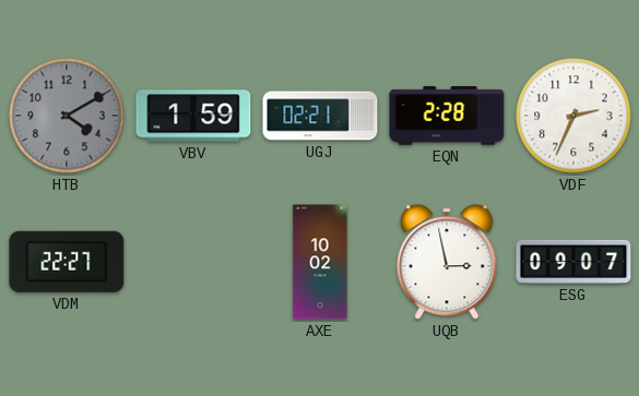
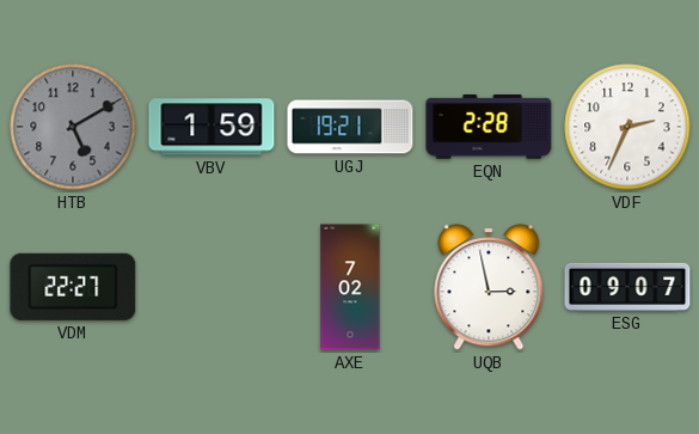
HTB: 4:10 -> 5:10
UGJ: 02:21 -> 19:21
AXE: 10:02 -> 7:02
